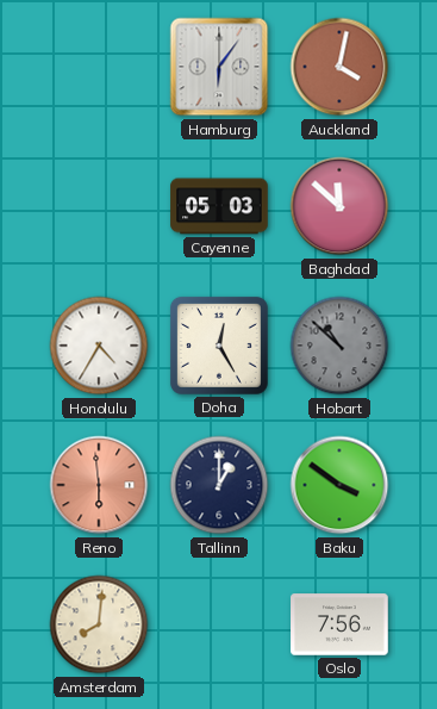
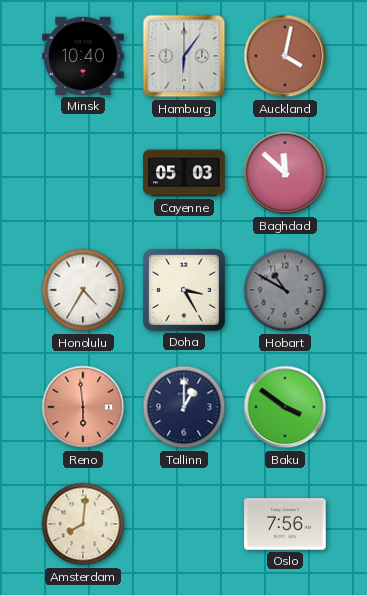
Minsk: none -> 10:40
Doha: 12:25 -> 3:25
Hobart: 10:52 -> 10:50
